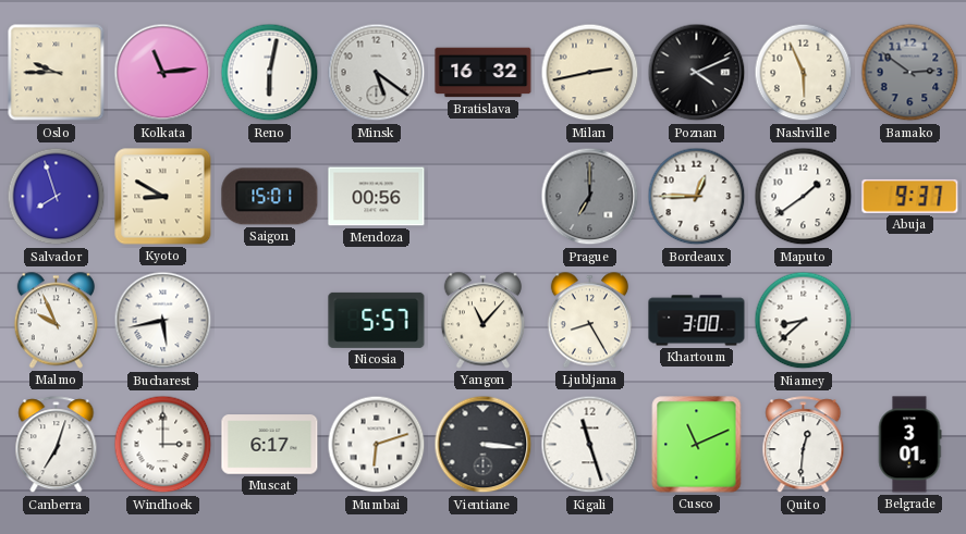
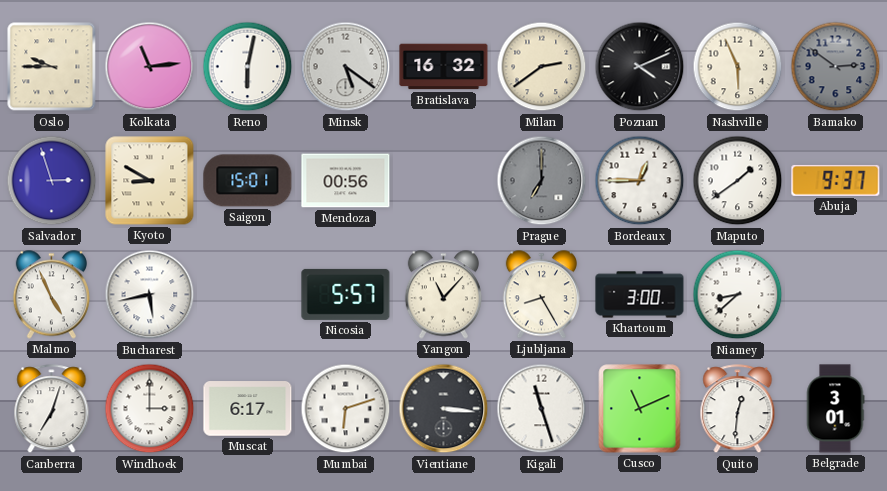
Milan: 2:43 -> 2:39
Salvador: 7:57 -> 2:57
Malmo: 9:56 -> 4:56
